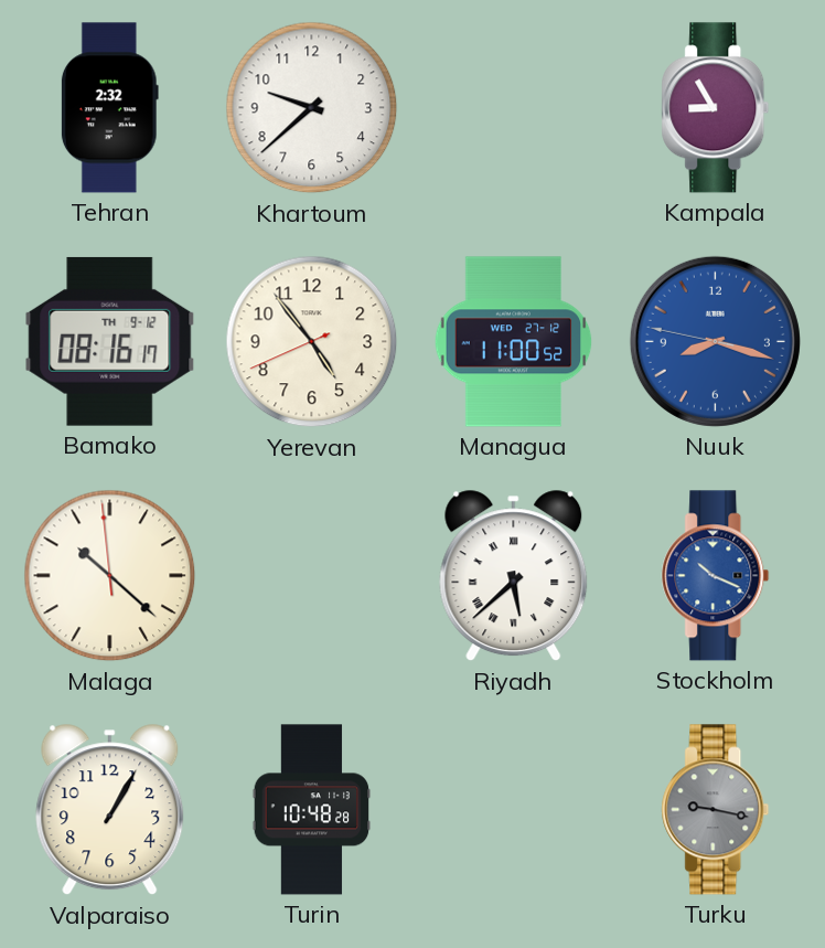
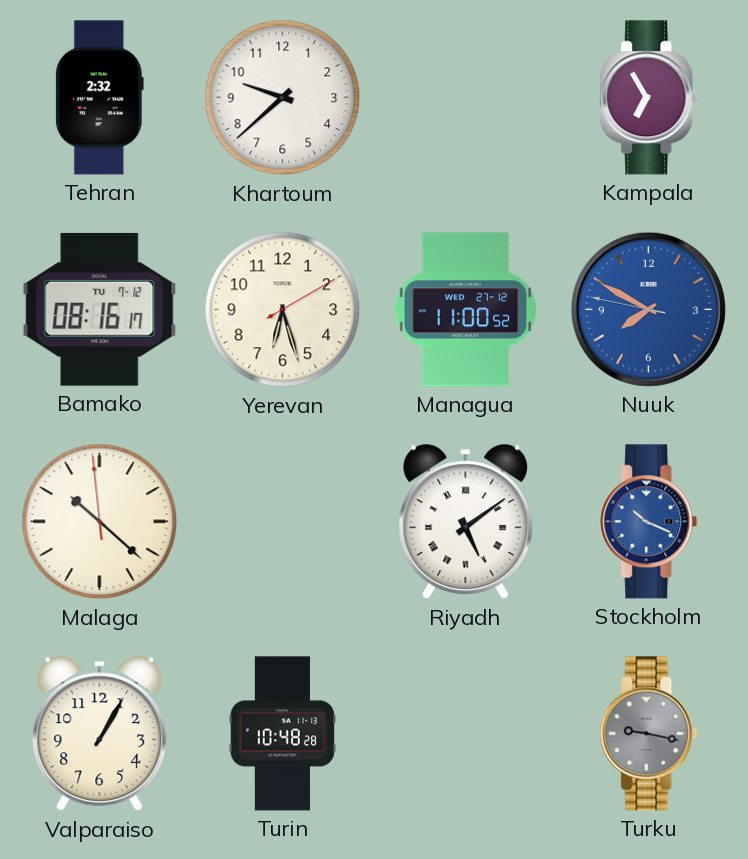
Kampala: 8:55 -> 6:55
Bamako date: TH 9-12 -> TU 7-12
Yerevan: 4:53 -> 6:27
Nuuk: 8:17 -> 7:49
Riyadh: 5:38 -> 5:09
